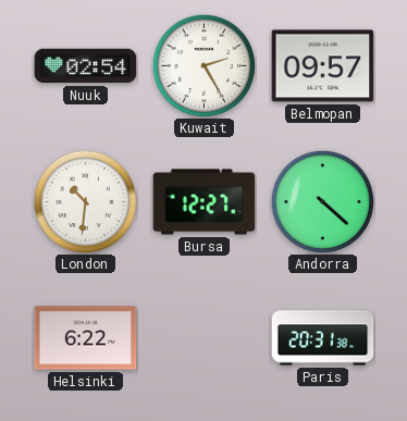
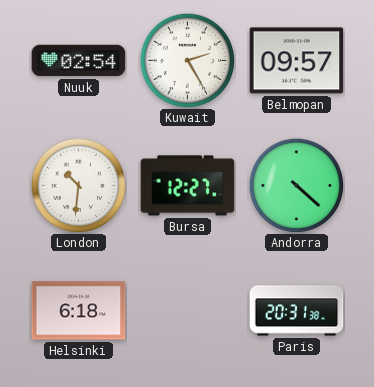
Helsinki: 6:22 -> 6:18
